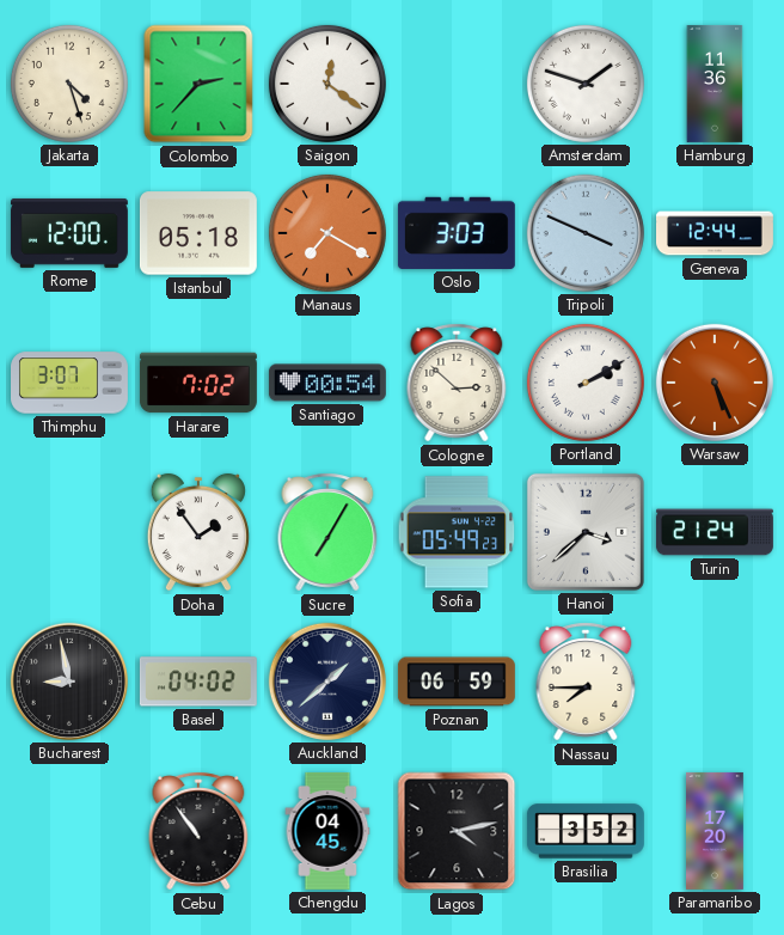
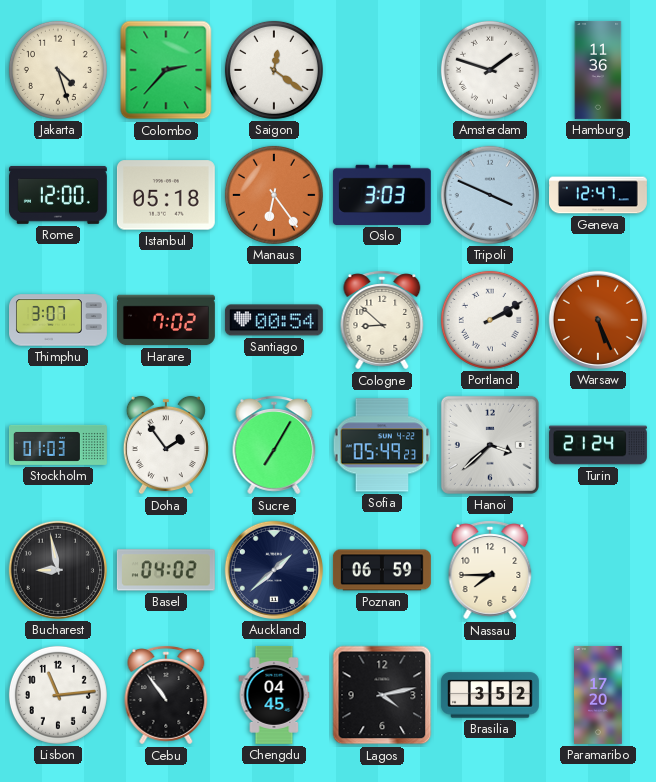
Manaus: 7:20 -> 6:24
Geneva: 12:44 -> 12:47
Cologne: 2:52 -> 8:52
Stockholm: none -> 01:03
Lisbon: none -> 11:14
